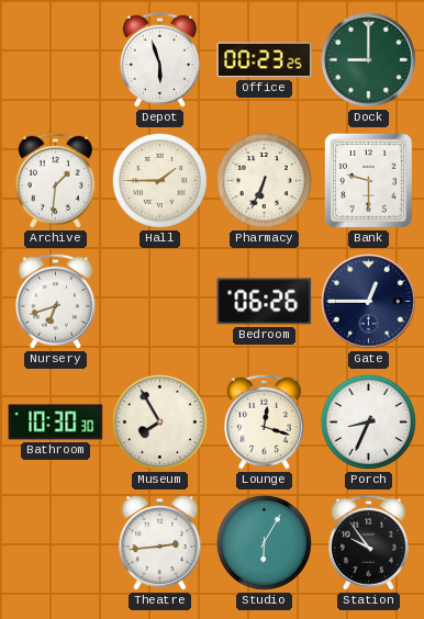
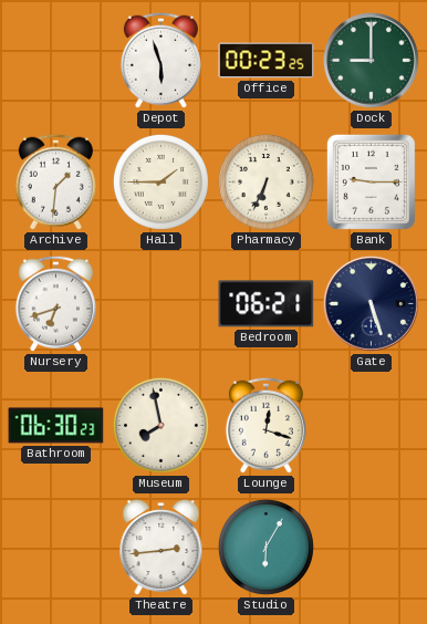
Bank: 9:30 -> 9:15
Bedroom: 06:26 -> 06:21
Gate: 12:45 -> 5:27
Bathroom: 10:30 -> 06:30
Museum: 7:55 -> 7:58
Porch: 8:34 -> none
Station: 9:54 -> none
